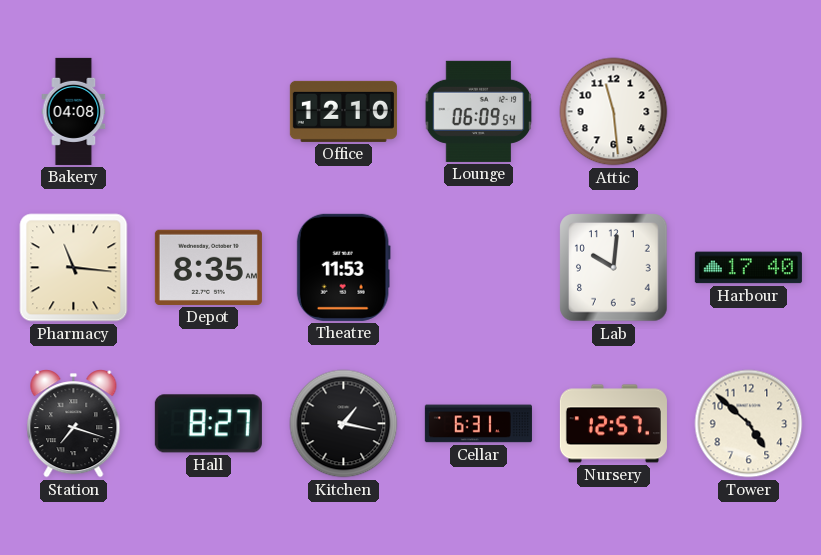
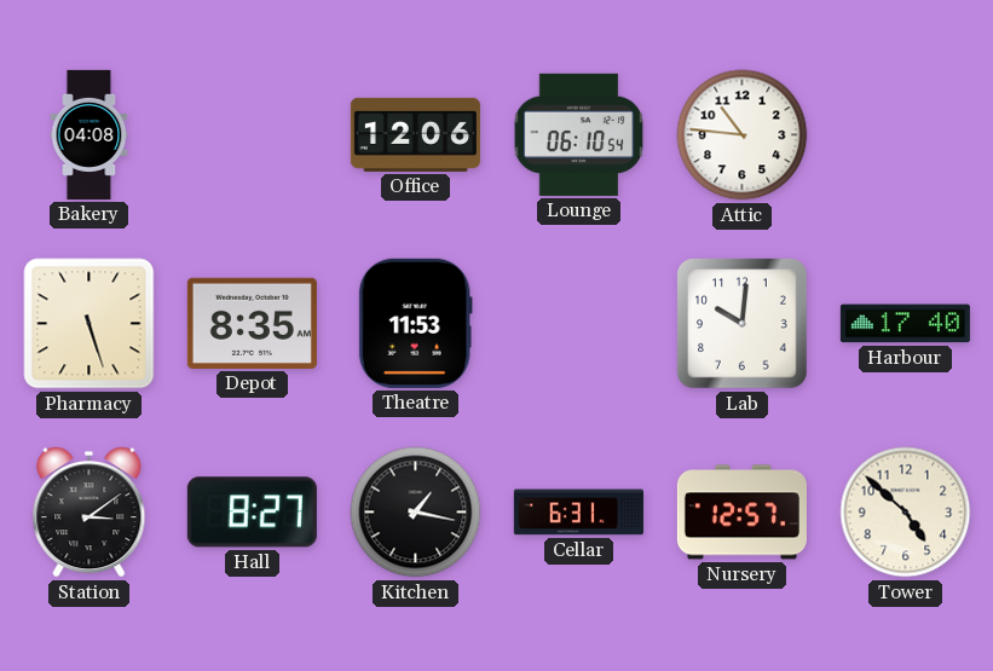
Office: 12:10 -> 12:06
Lounge: 06:09 -> 06:10
Attic: 11:29 -> 10:46
Pharmacy: 11:16 -> 5:27
Station: 7:18 -> 3:09
